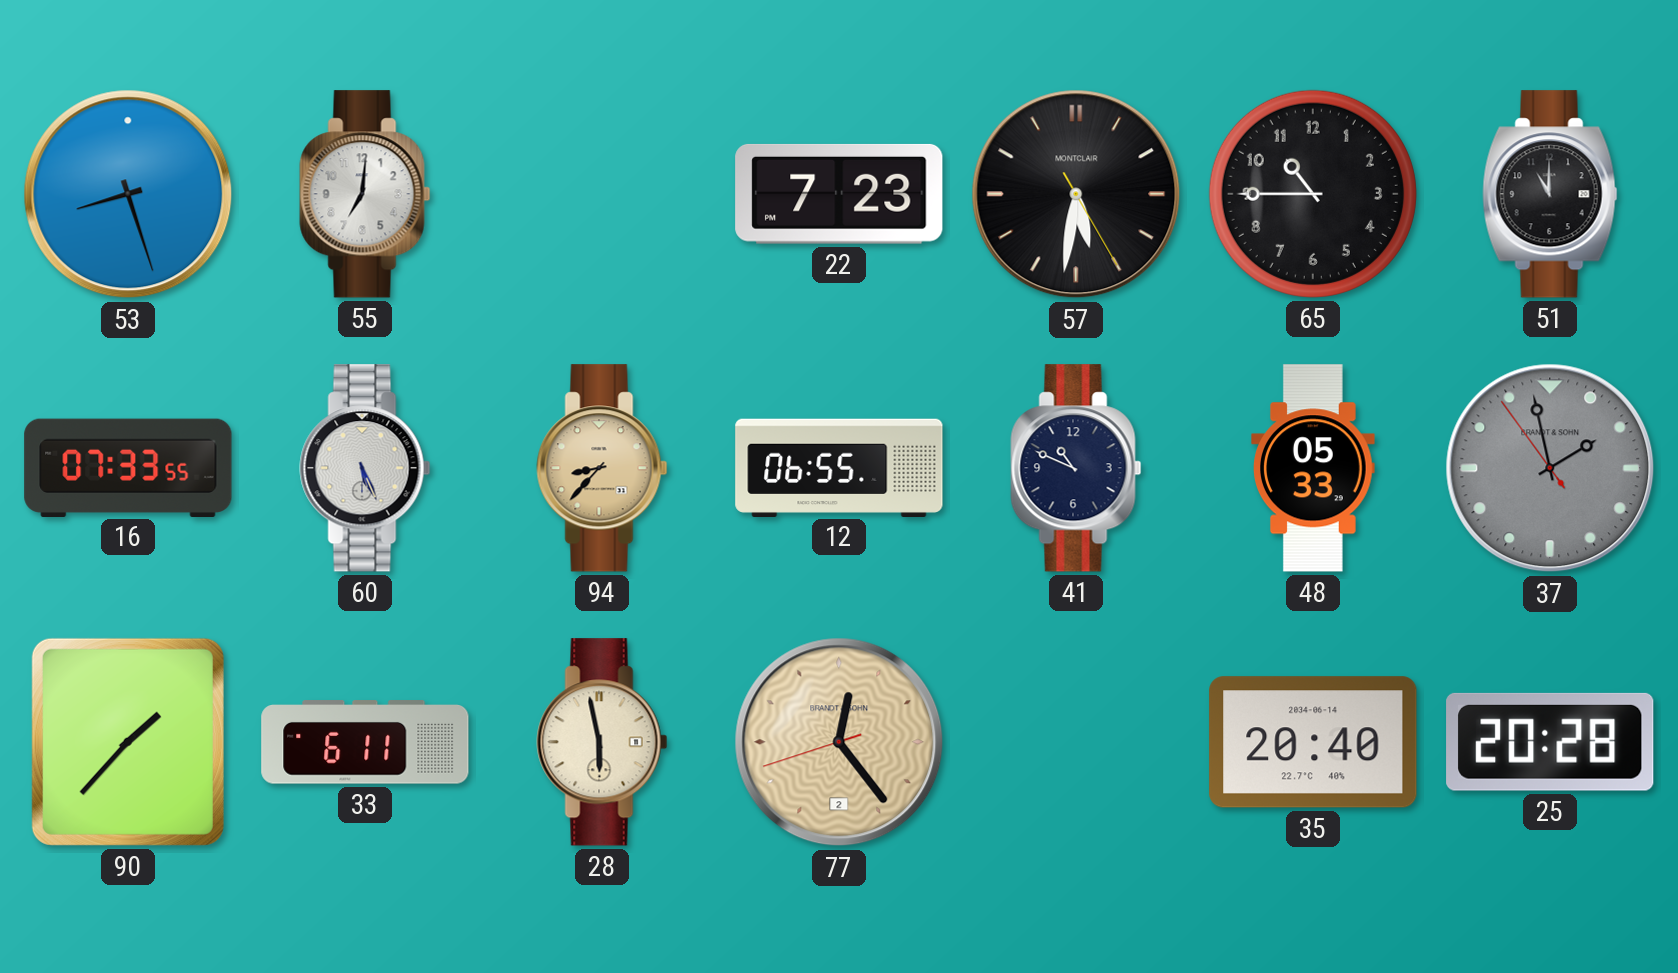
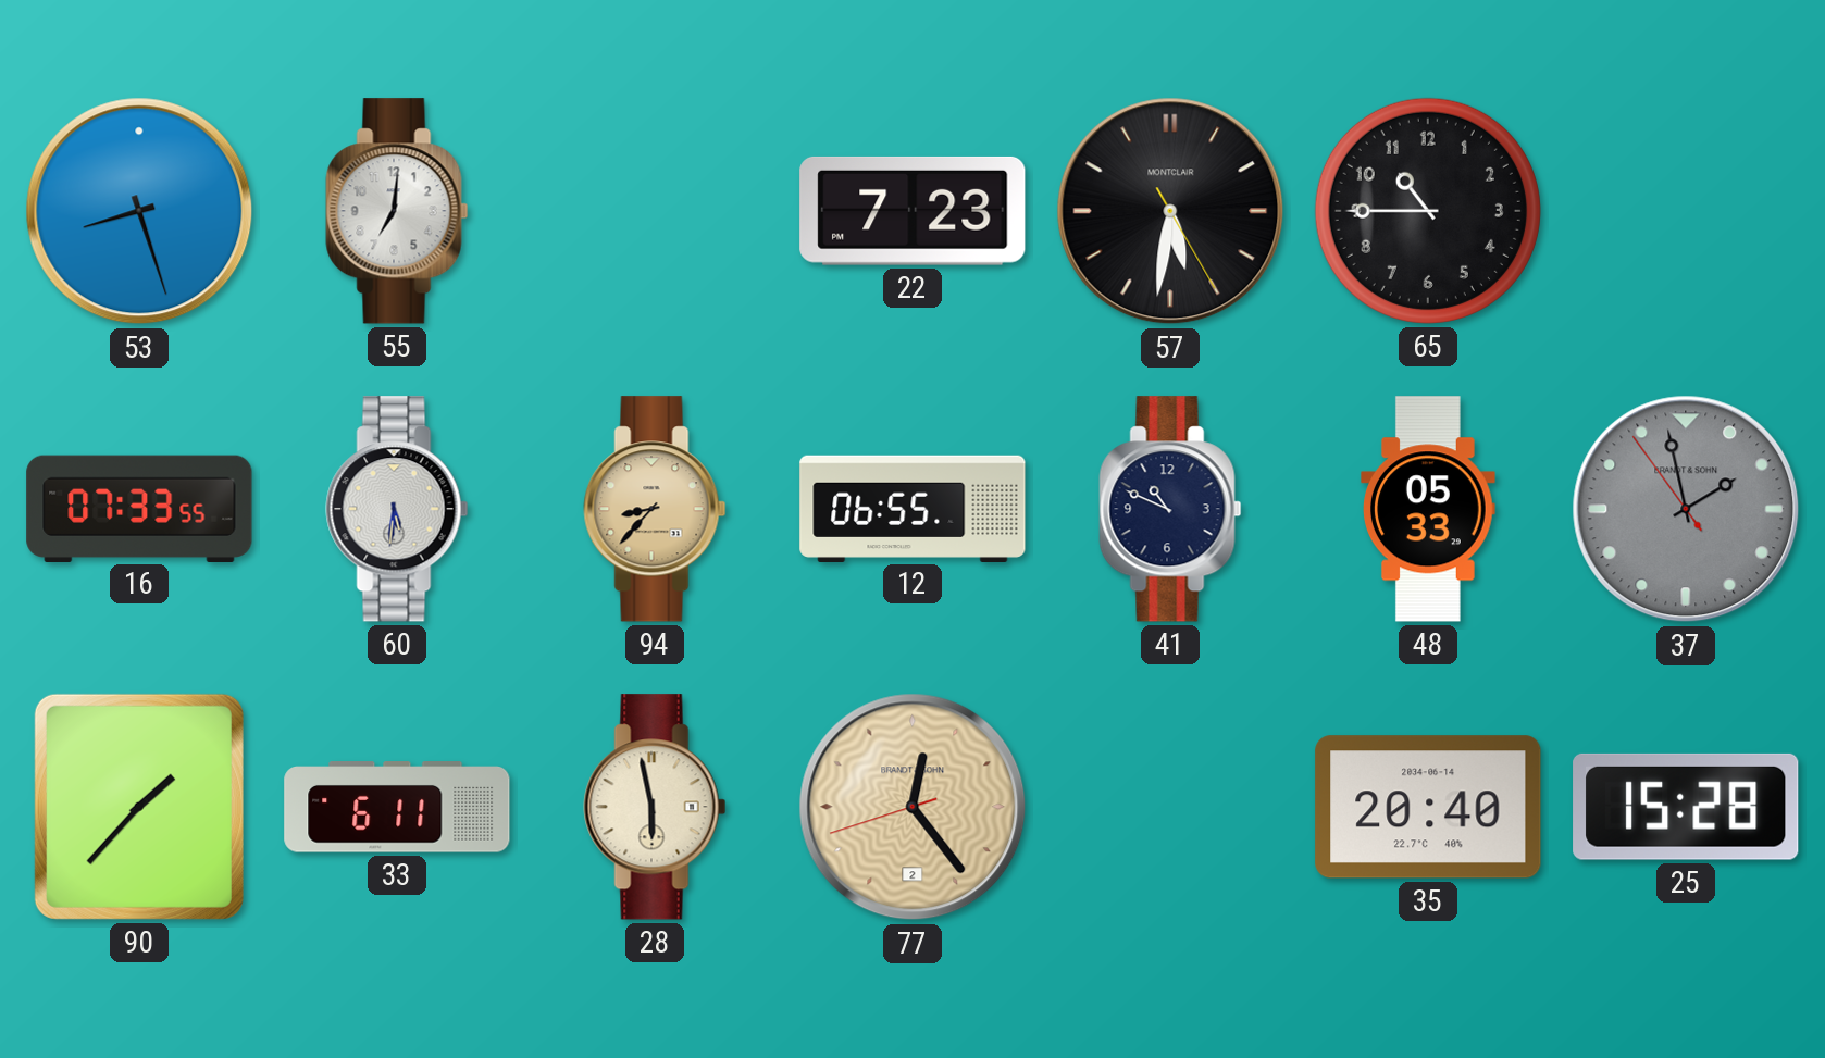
51: 11:00 -> none
60: 5:26 -> 5:31
25: 20:28 -> 15:28
